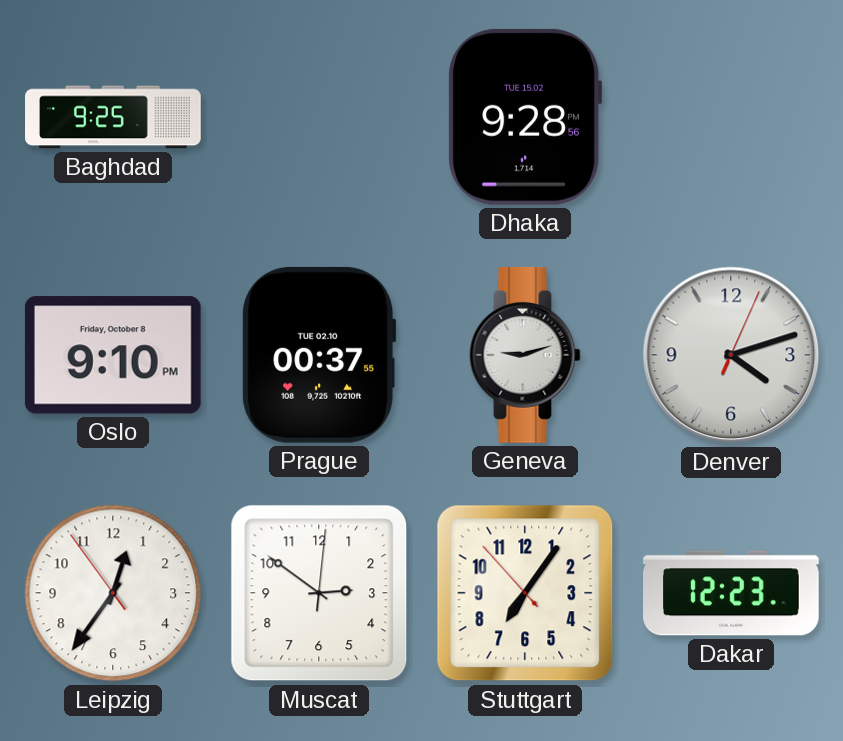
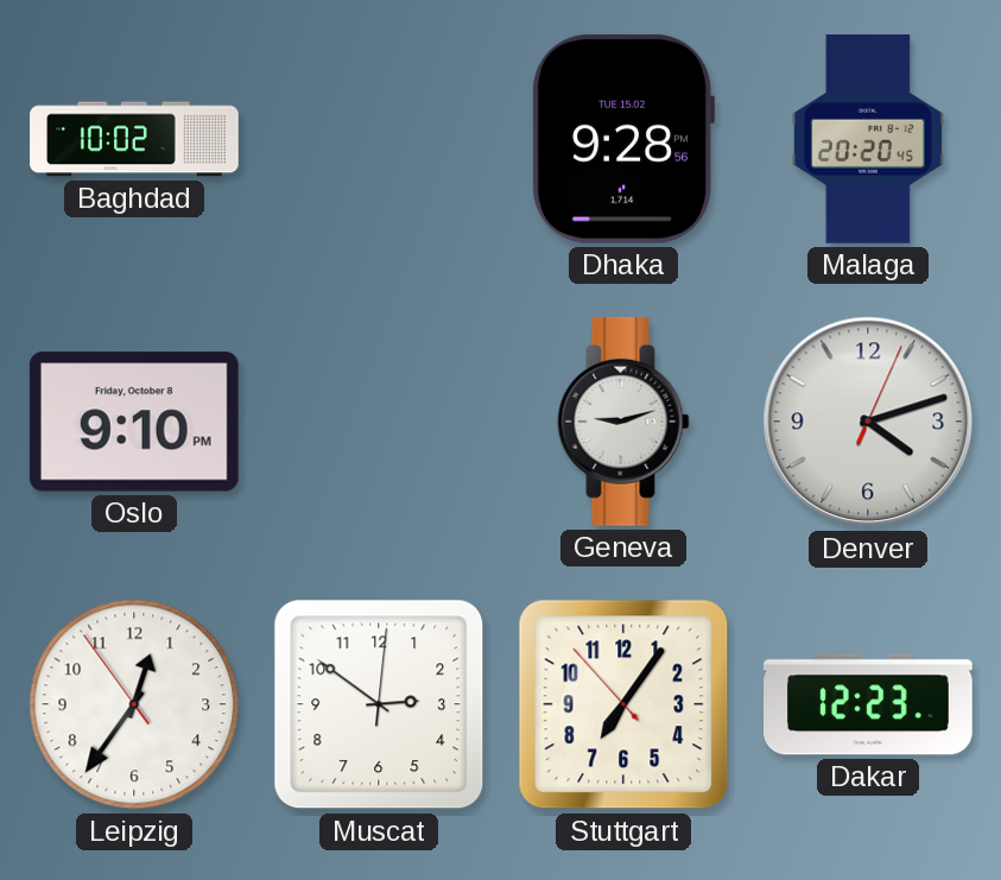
Baghdad: 9:25 -> 10:02
Malaga: none -> 20:20
Prague: 00:37 -> none
